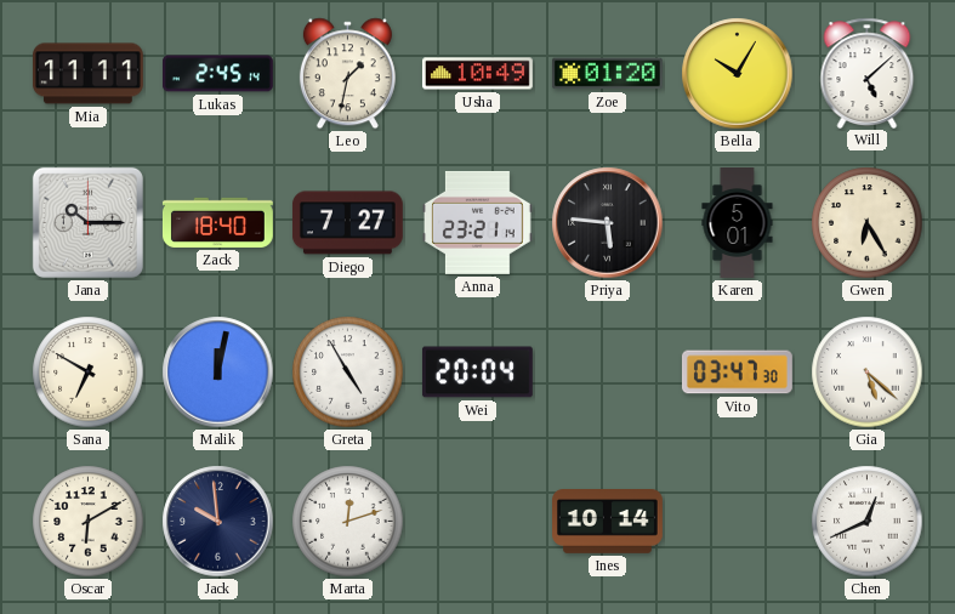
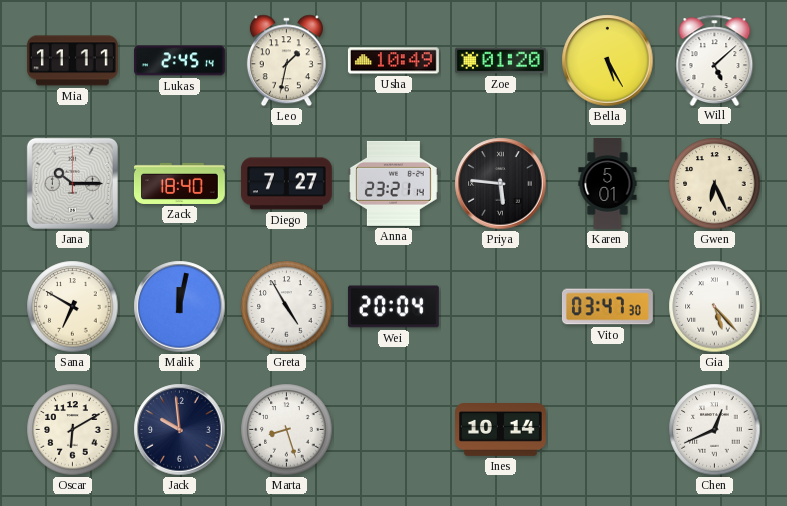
Bella: 10:05 -> 5:25
Gwen: 6:25 -> 6:26
Gia: 5:22 -> 5:23
Marta: 12:12 -> 8:27
